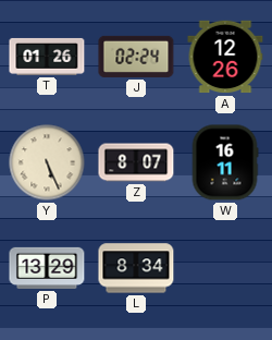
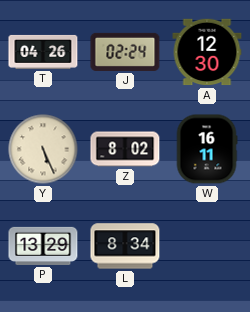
T: 01:26 -> 04:26
A: 12:26 -> 12:30
Z: 8:07 -> 8:02
